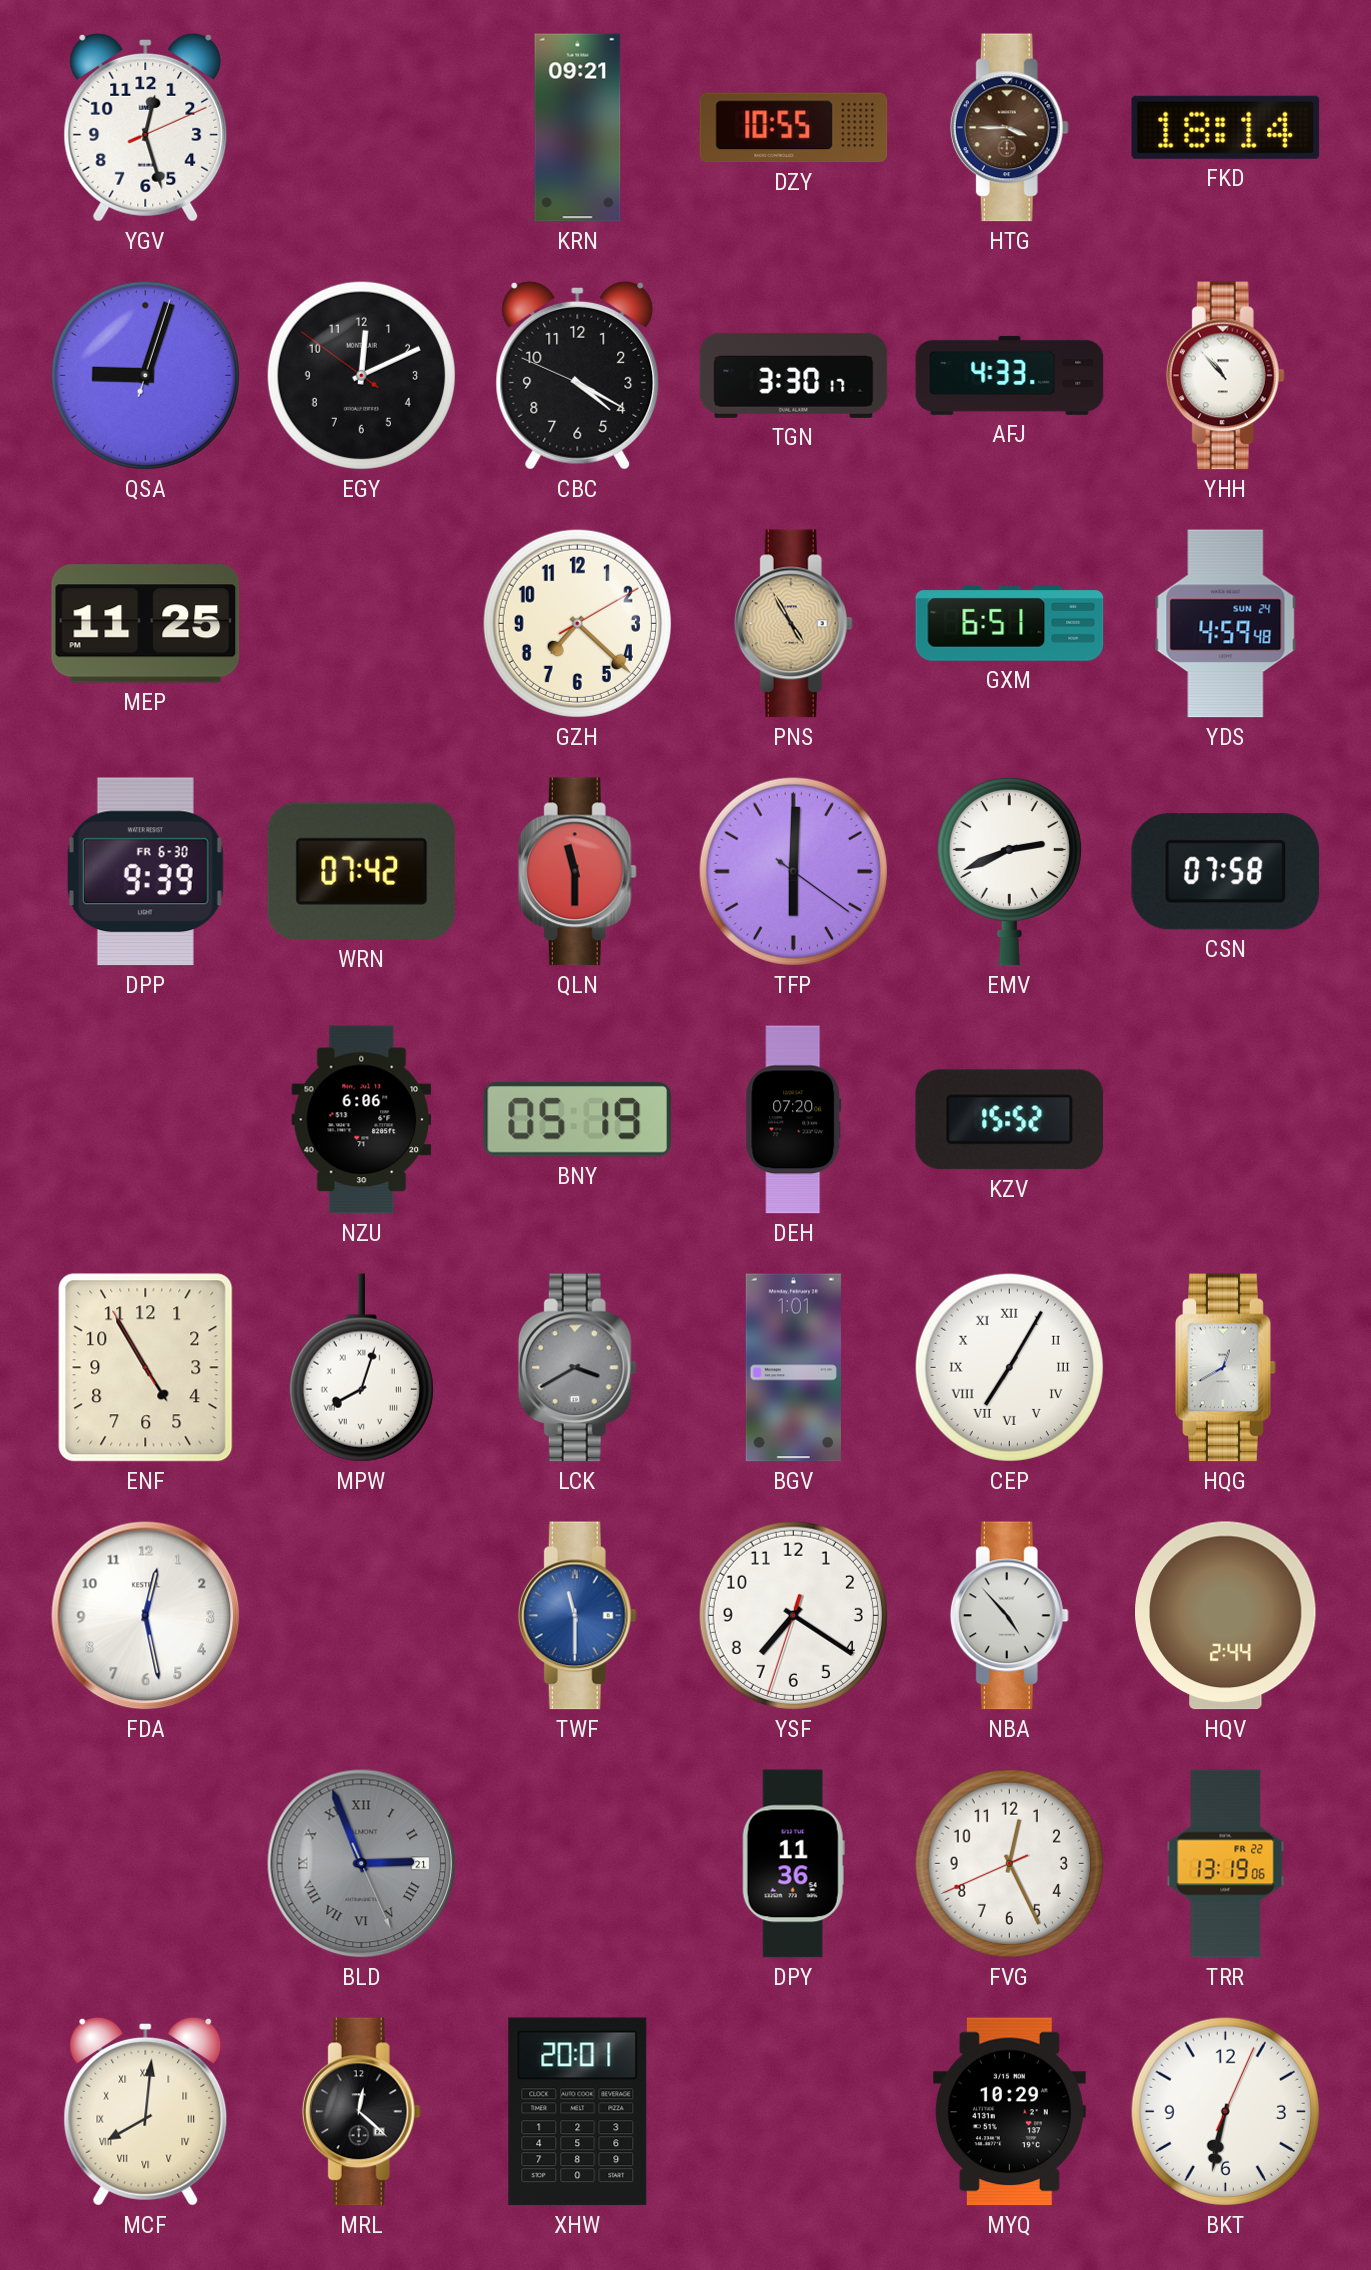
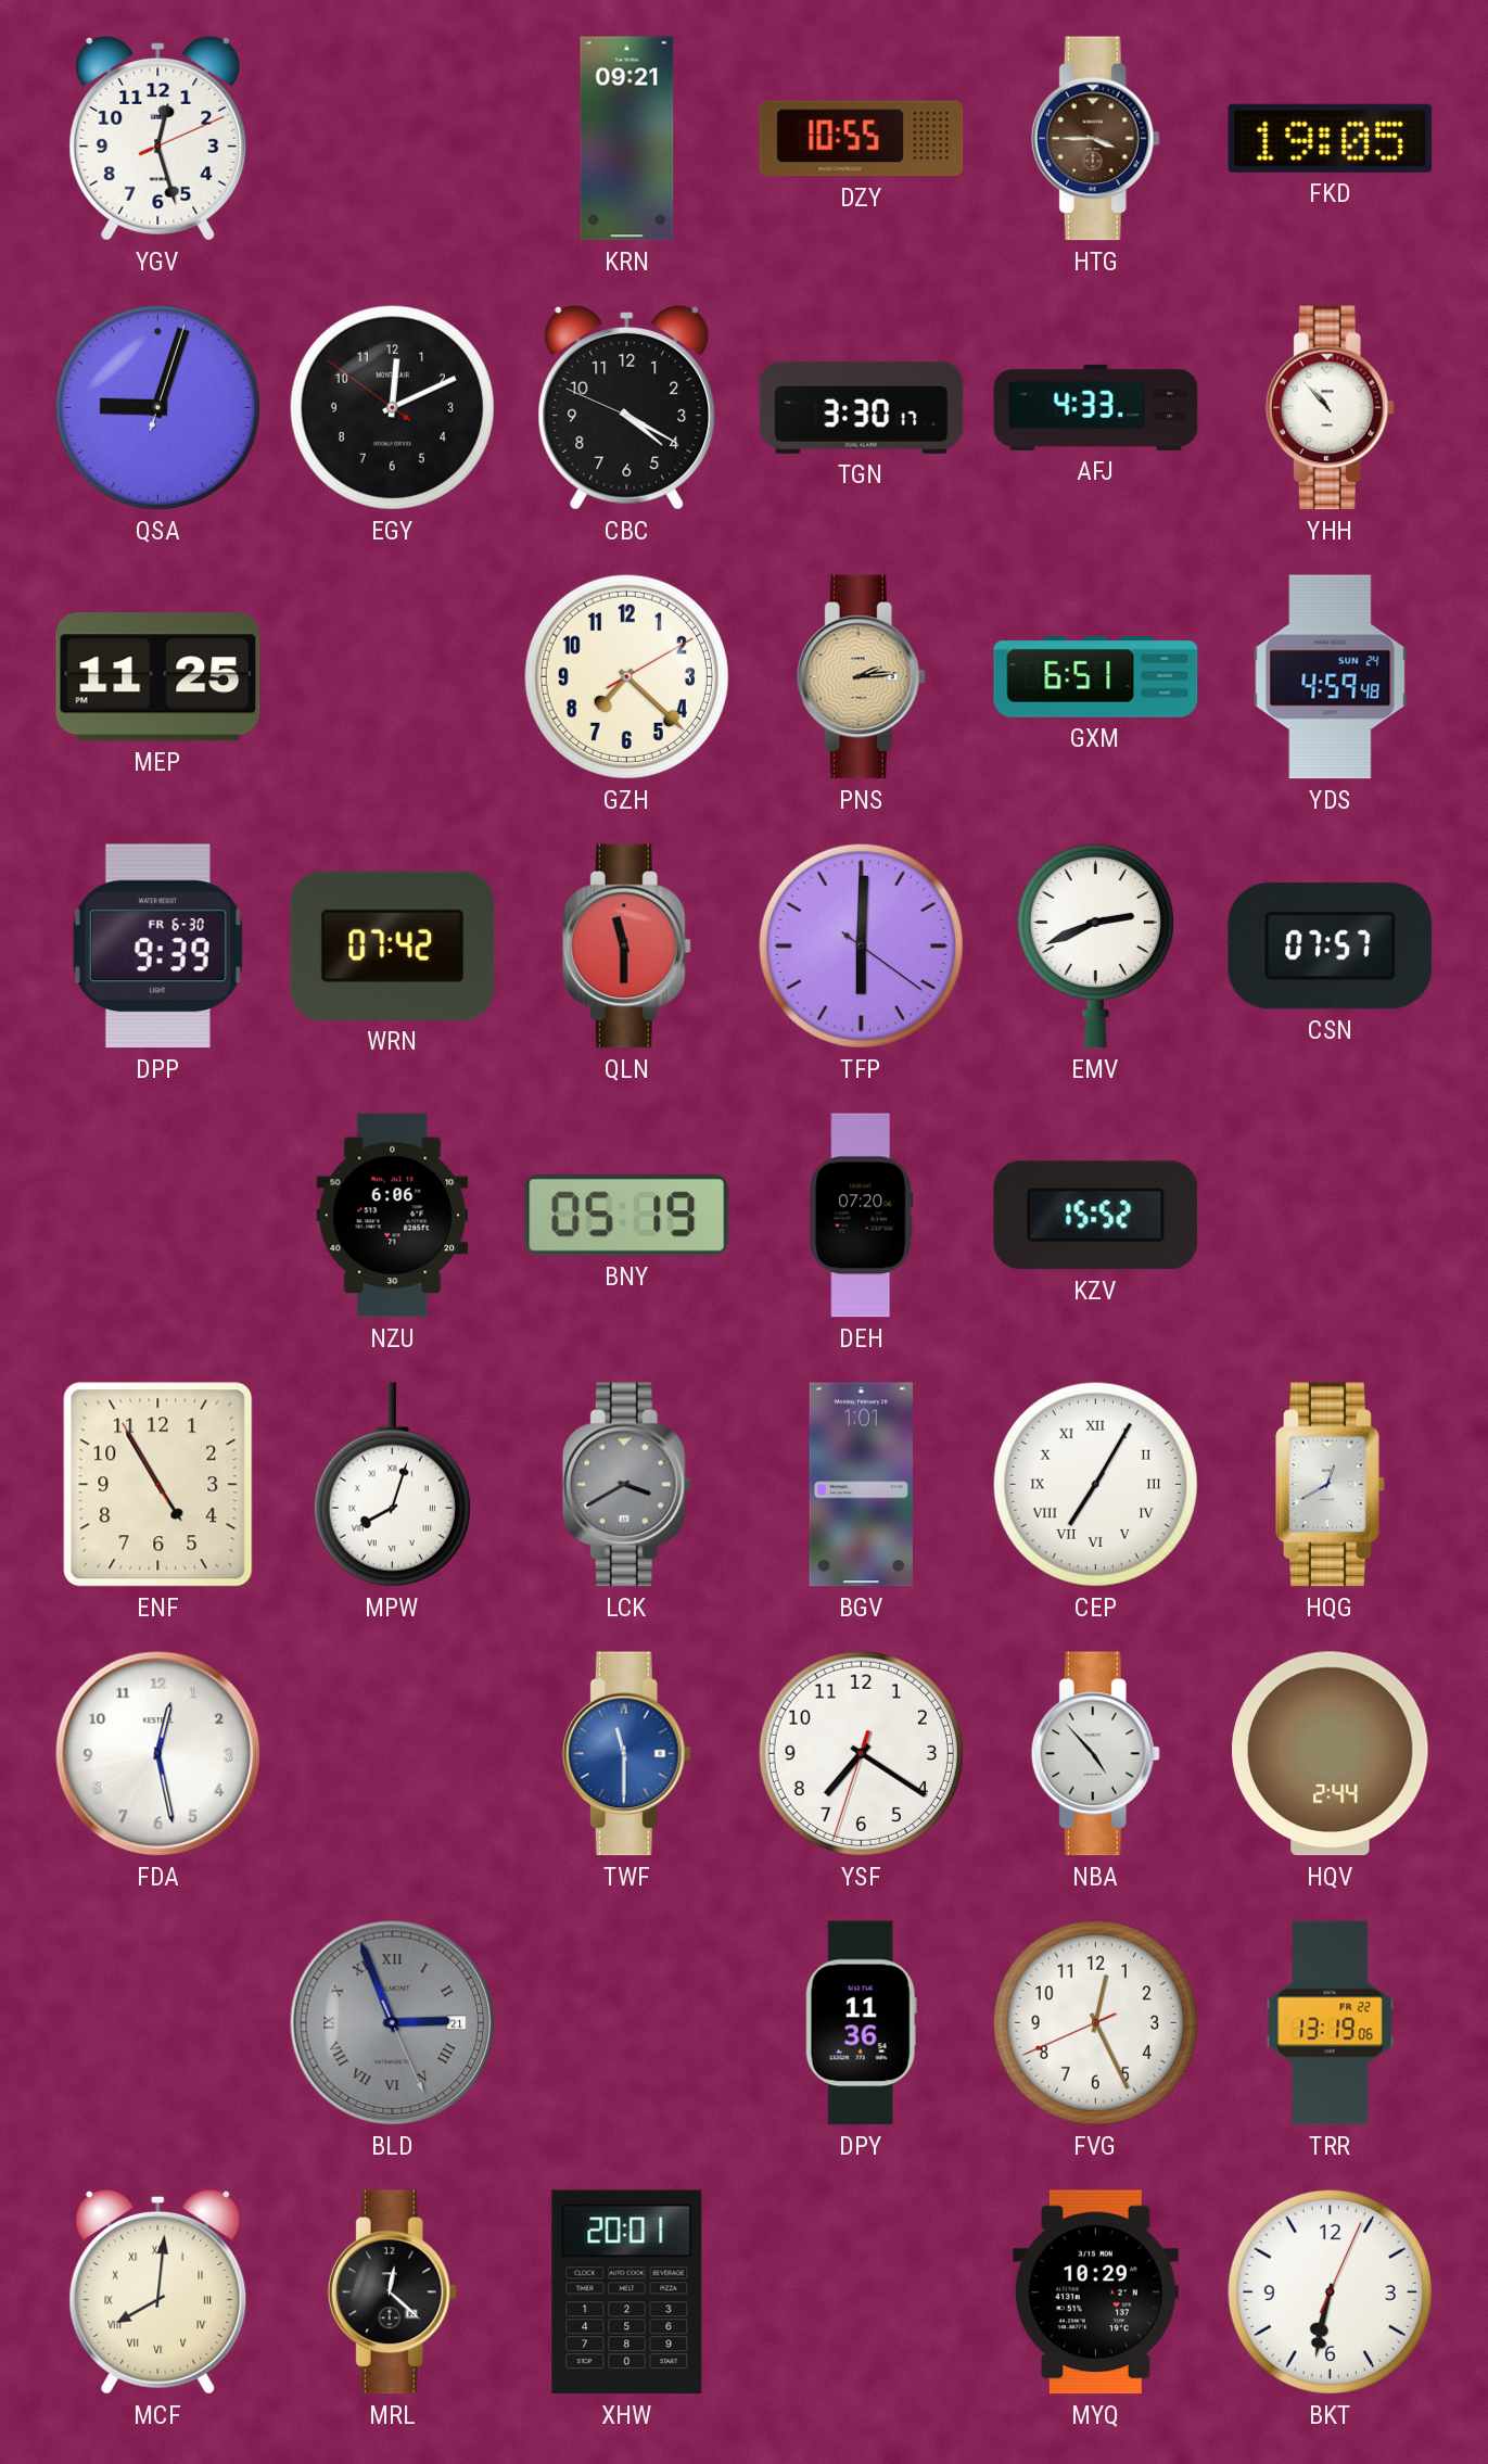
FKD: 18:14 -> 19:05
PNS: 4:55 -> 2:14
CSN: 07:58 -> 07:57
